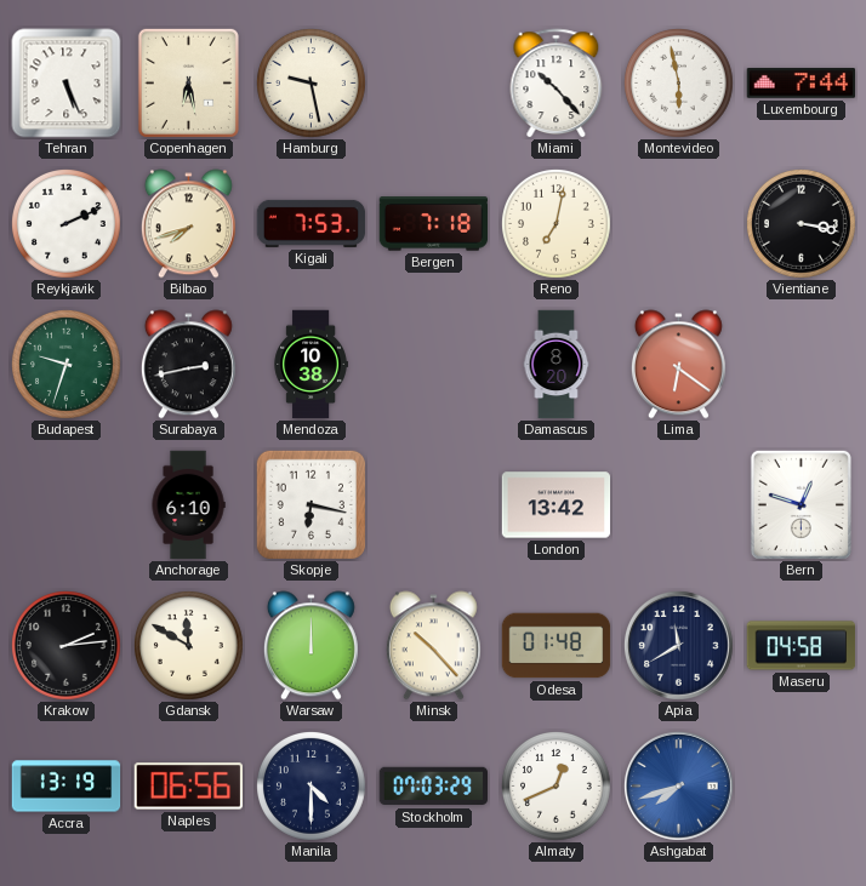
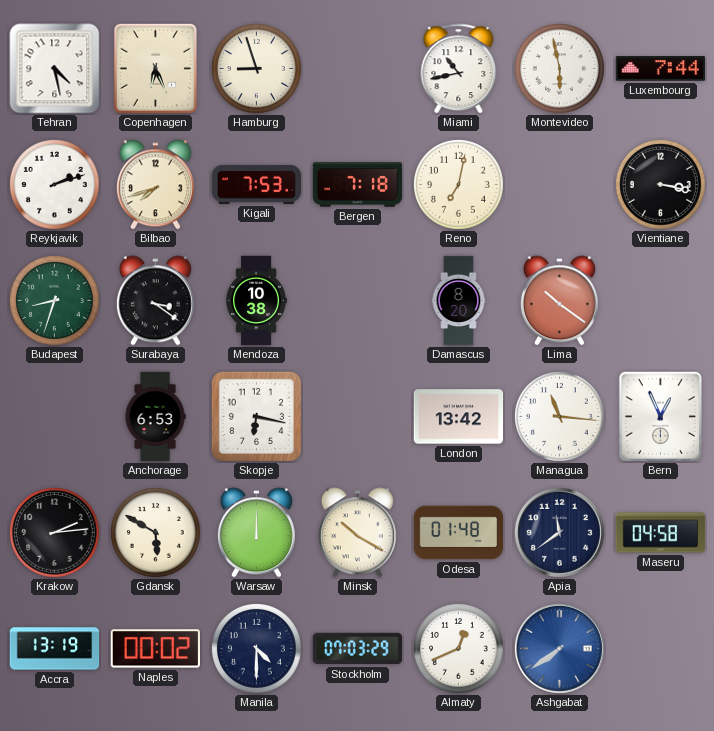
Tehran: 5:26 -> 4:28
Copenhagen: 6:28 -> 6:26
Hamburg: 9:28 -> 8:57
Miami: 10:23 -> 10:43
Reykjavik: 2:11 -> 2:12
Budapest: 9:33 -> 8:33
Surabaya: 2:43 -> 3:21
Lima: 6:21 -> 10:21
Anchorage: 6:10 -> 6:53
Managua: none -> 11:16
Bern: 12:48 -> 12:56
Gdansk: 11:50 -> 5:50
Minsk: 10:23 -> 10:20
Apia: 11:40 -> 11:39
Naples: 06:56 -> 00:02
Ashgabat: 7:42 -> 7:39
